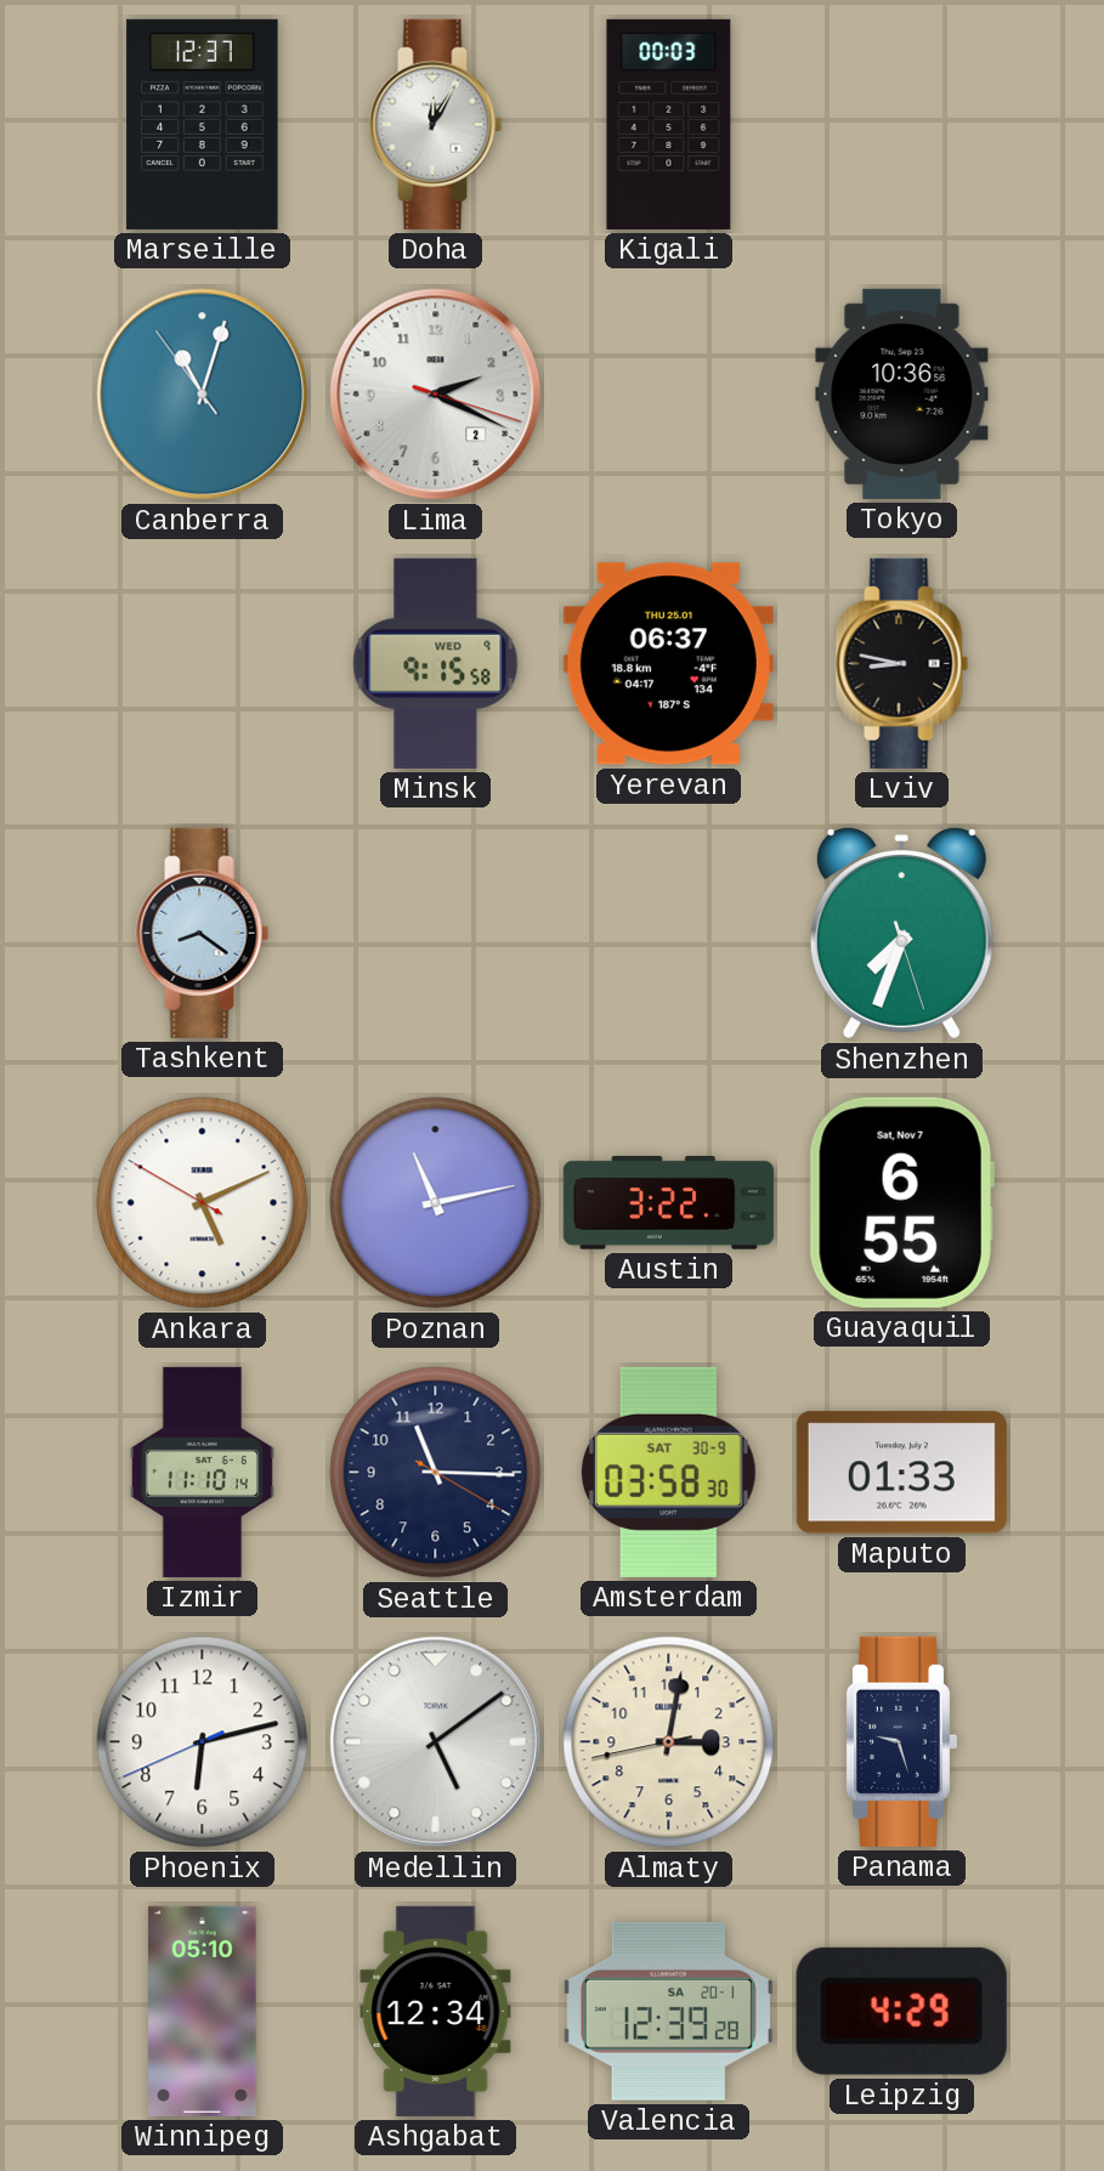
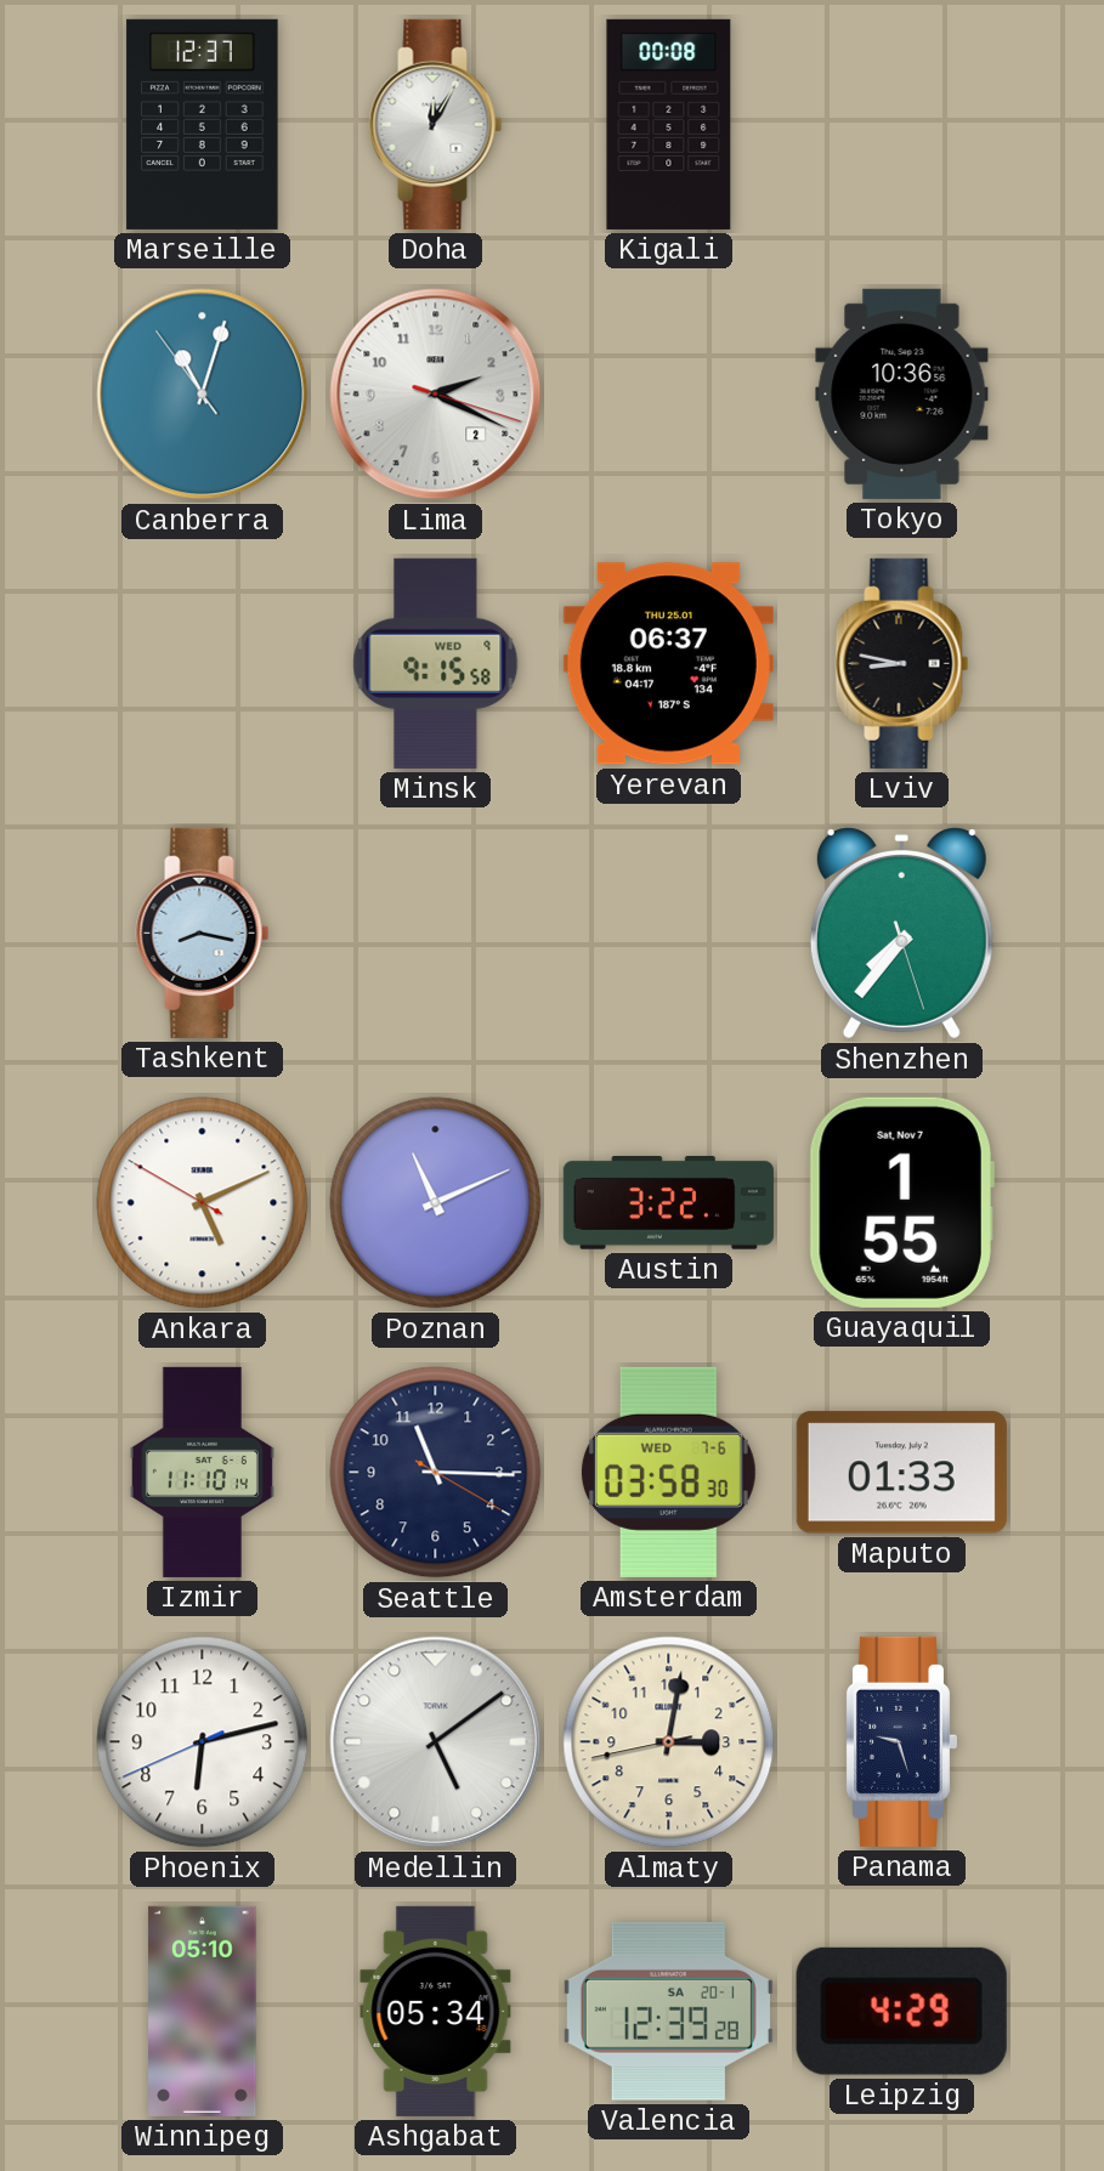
Kigali: 00:03 -> 00:08
Tashkent: 8:21 -> 8:17
Shenzhen: 7:33 -> 7:36
Poznan: 11:13 -> 11:11
Guayaquil: 6:55 -> 1:55
Amsterdam date: SAT 30-9 -> WED 7-6
Ashgabat: 12:34 -> 05:34
